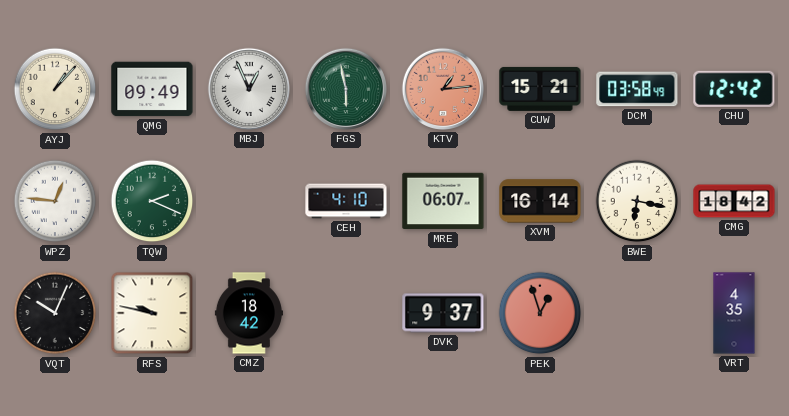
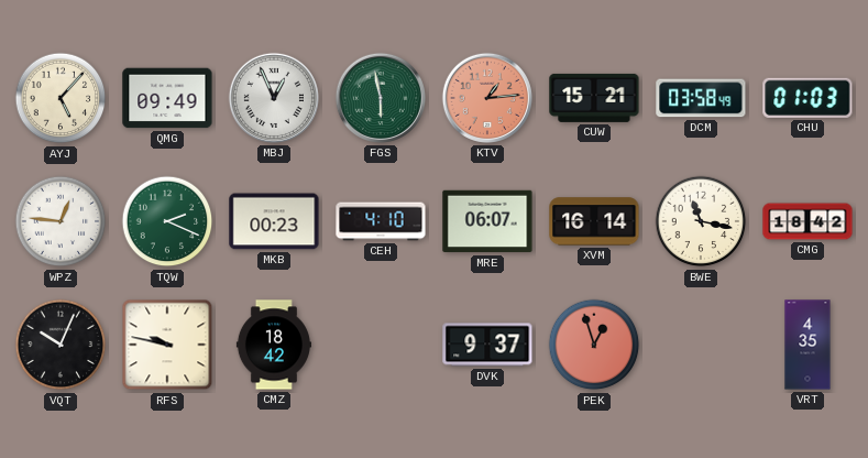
AYJ: 1:07 -> 5:07
CHU: 12:42 -> 01:03
MKB: none -> 00:23
BWE: 6:17 -> 11:17
